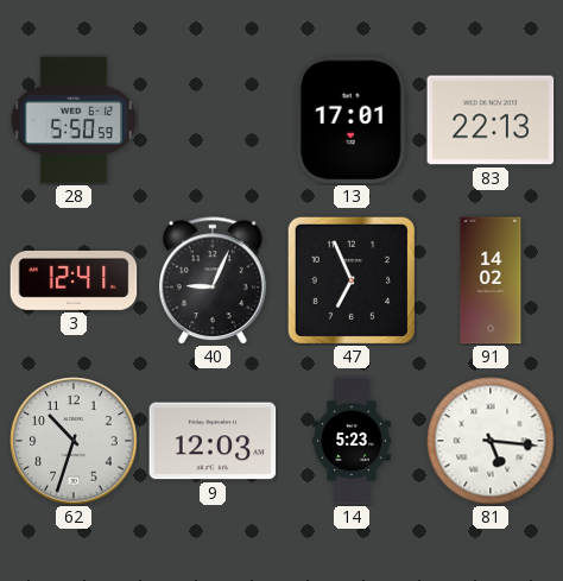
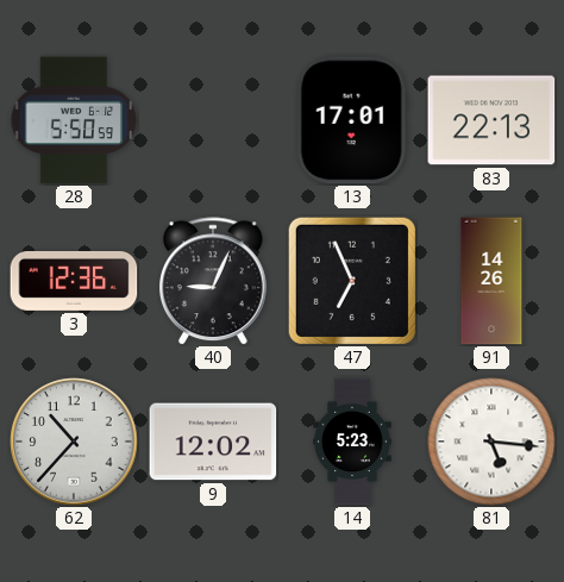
3: 12:41 -> 12:36
91: 14:02 -> 14:26
62: 10:33 -> 10:37
9: 12:03 -> 12:02
